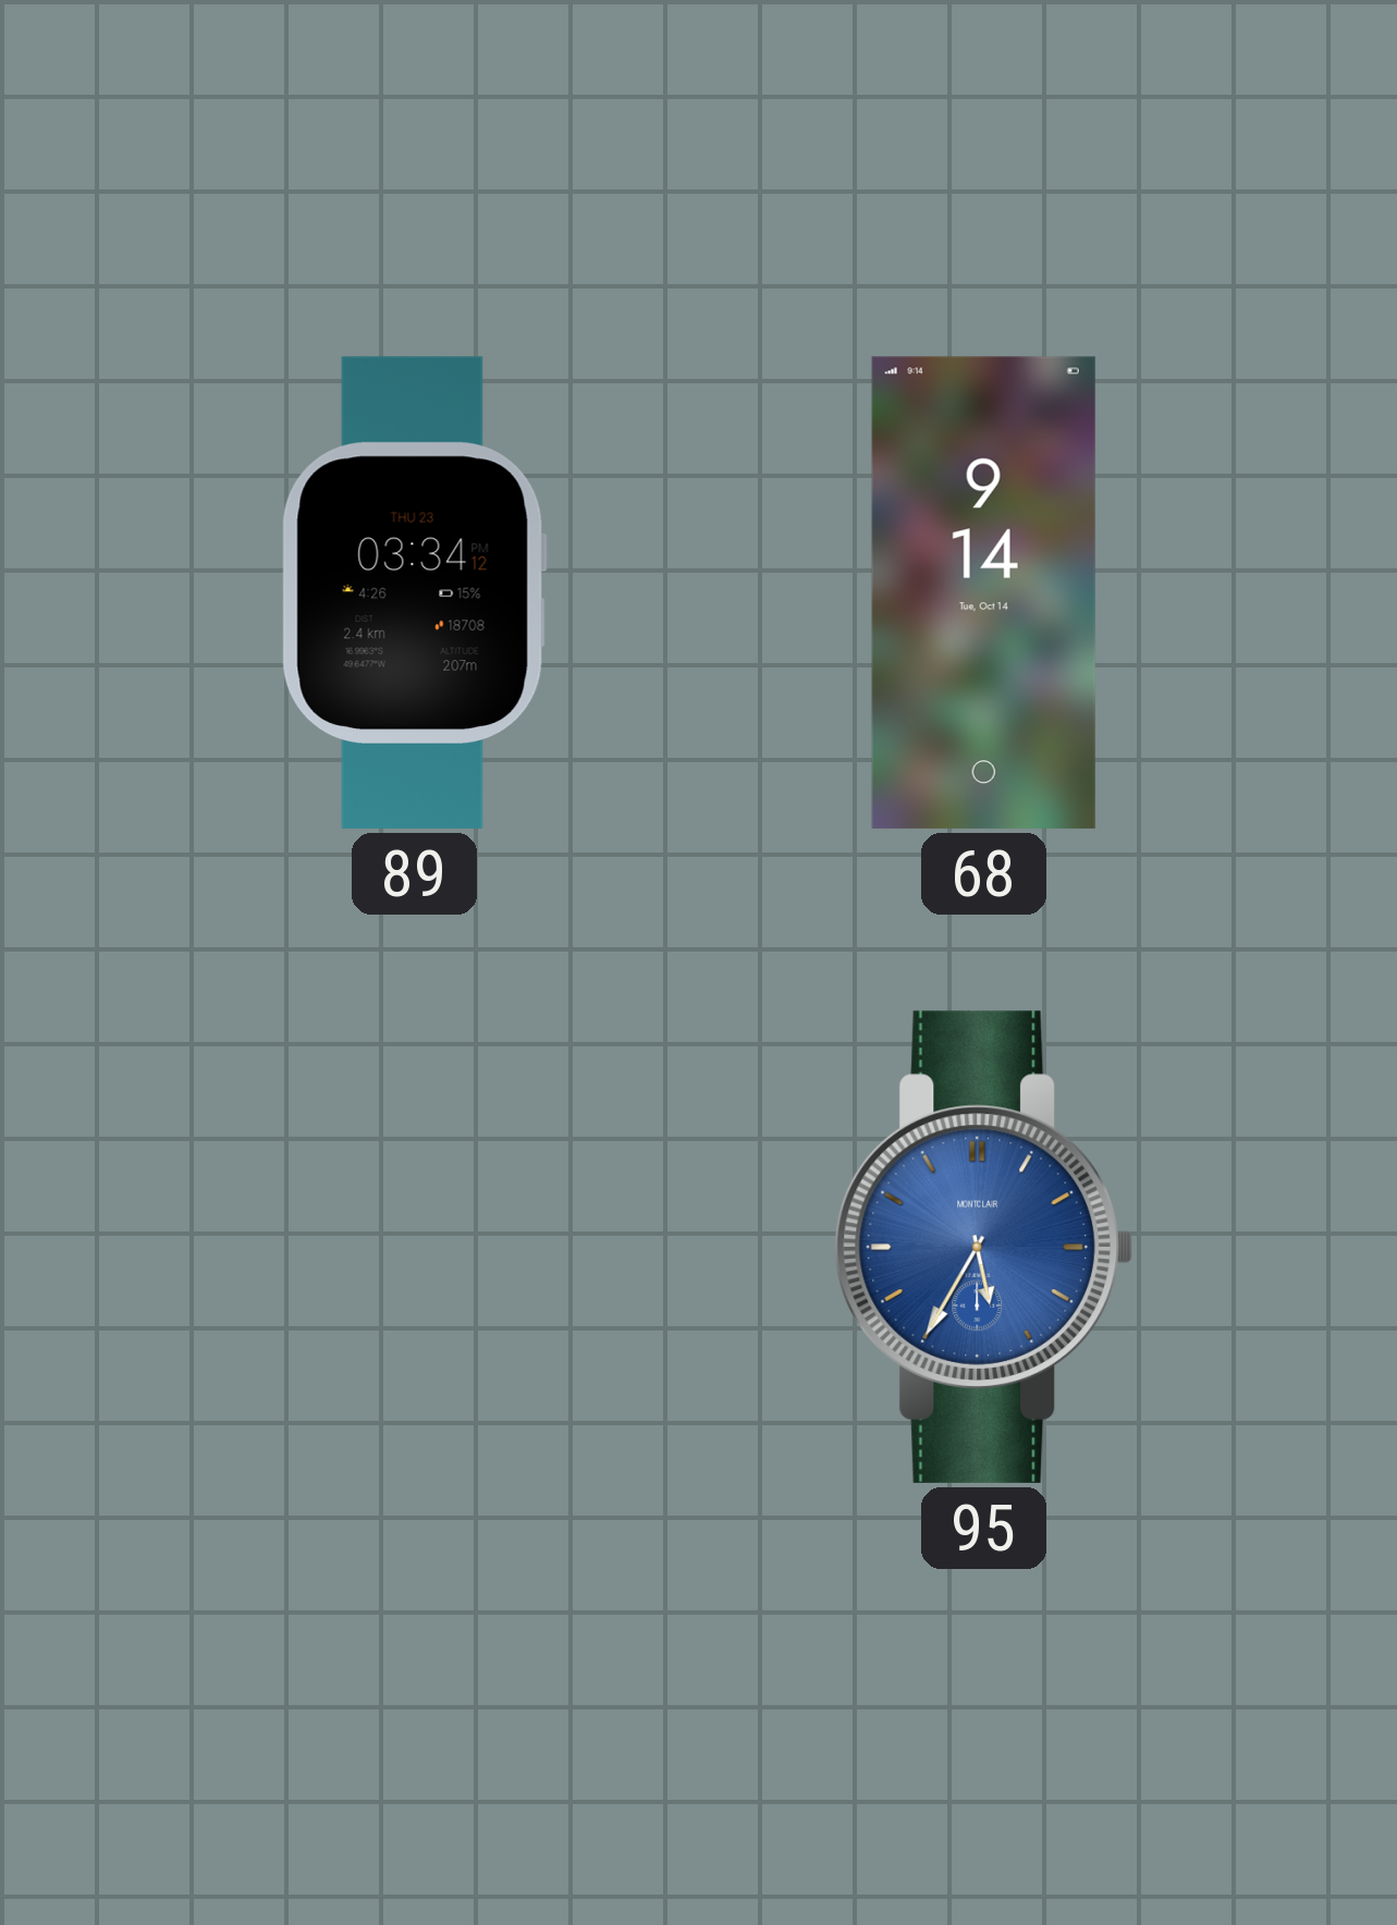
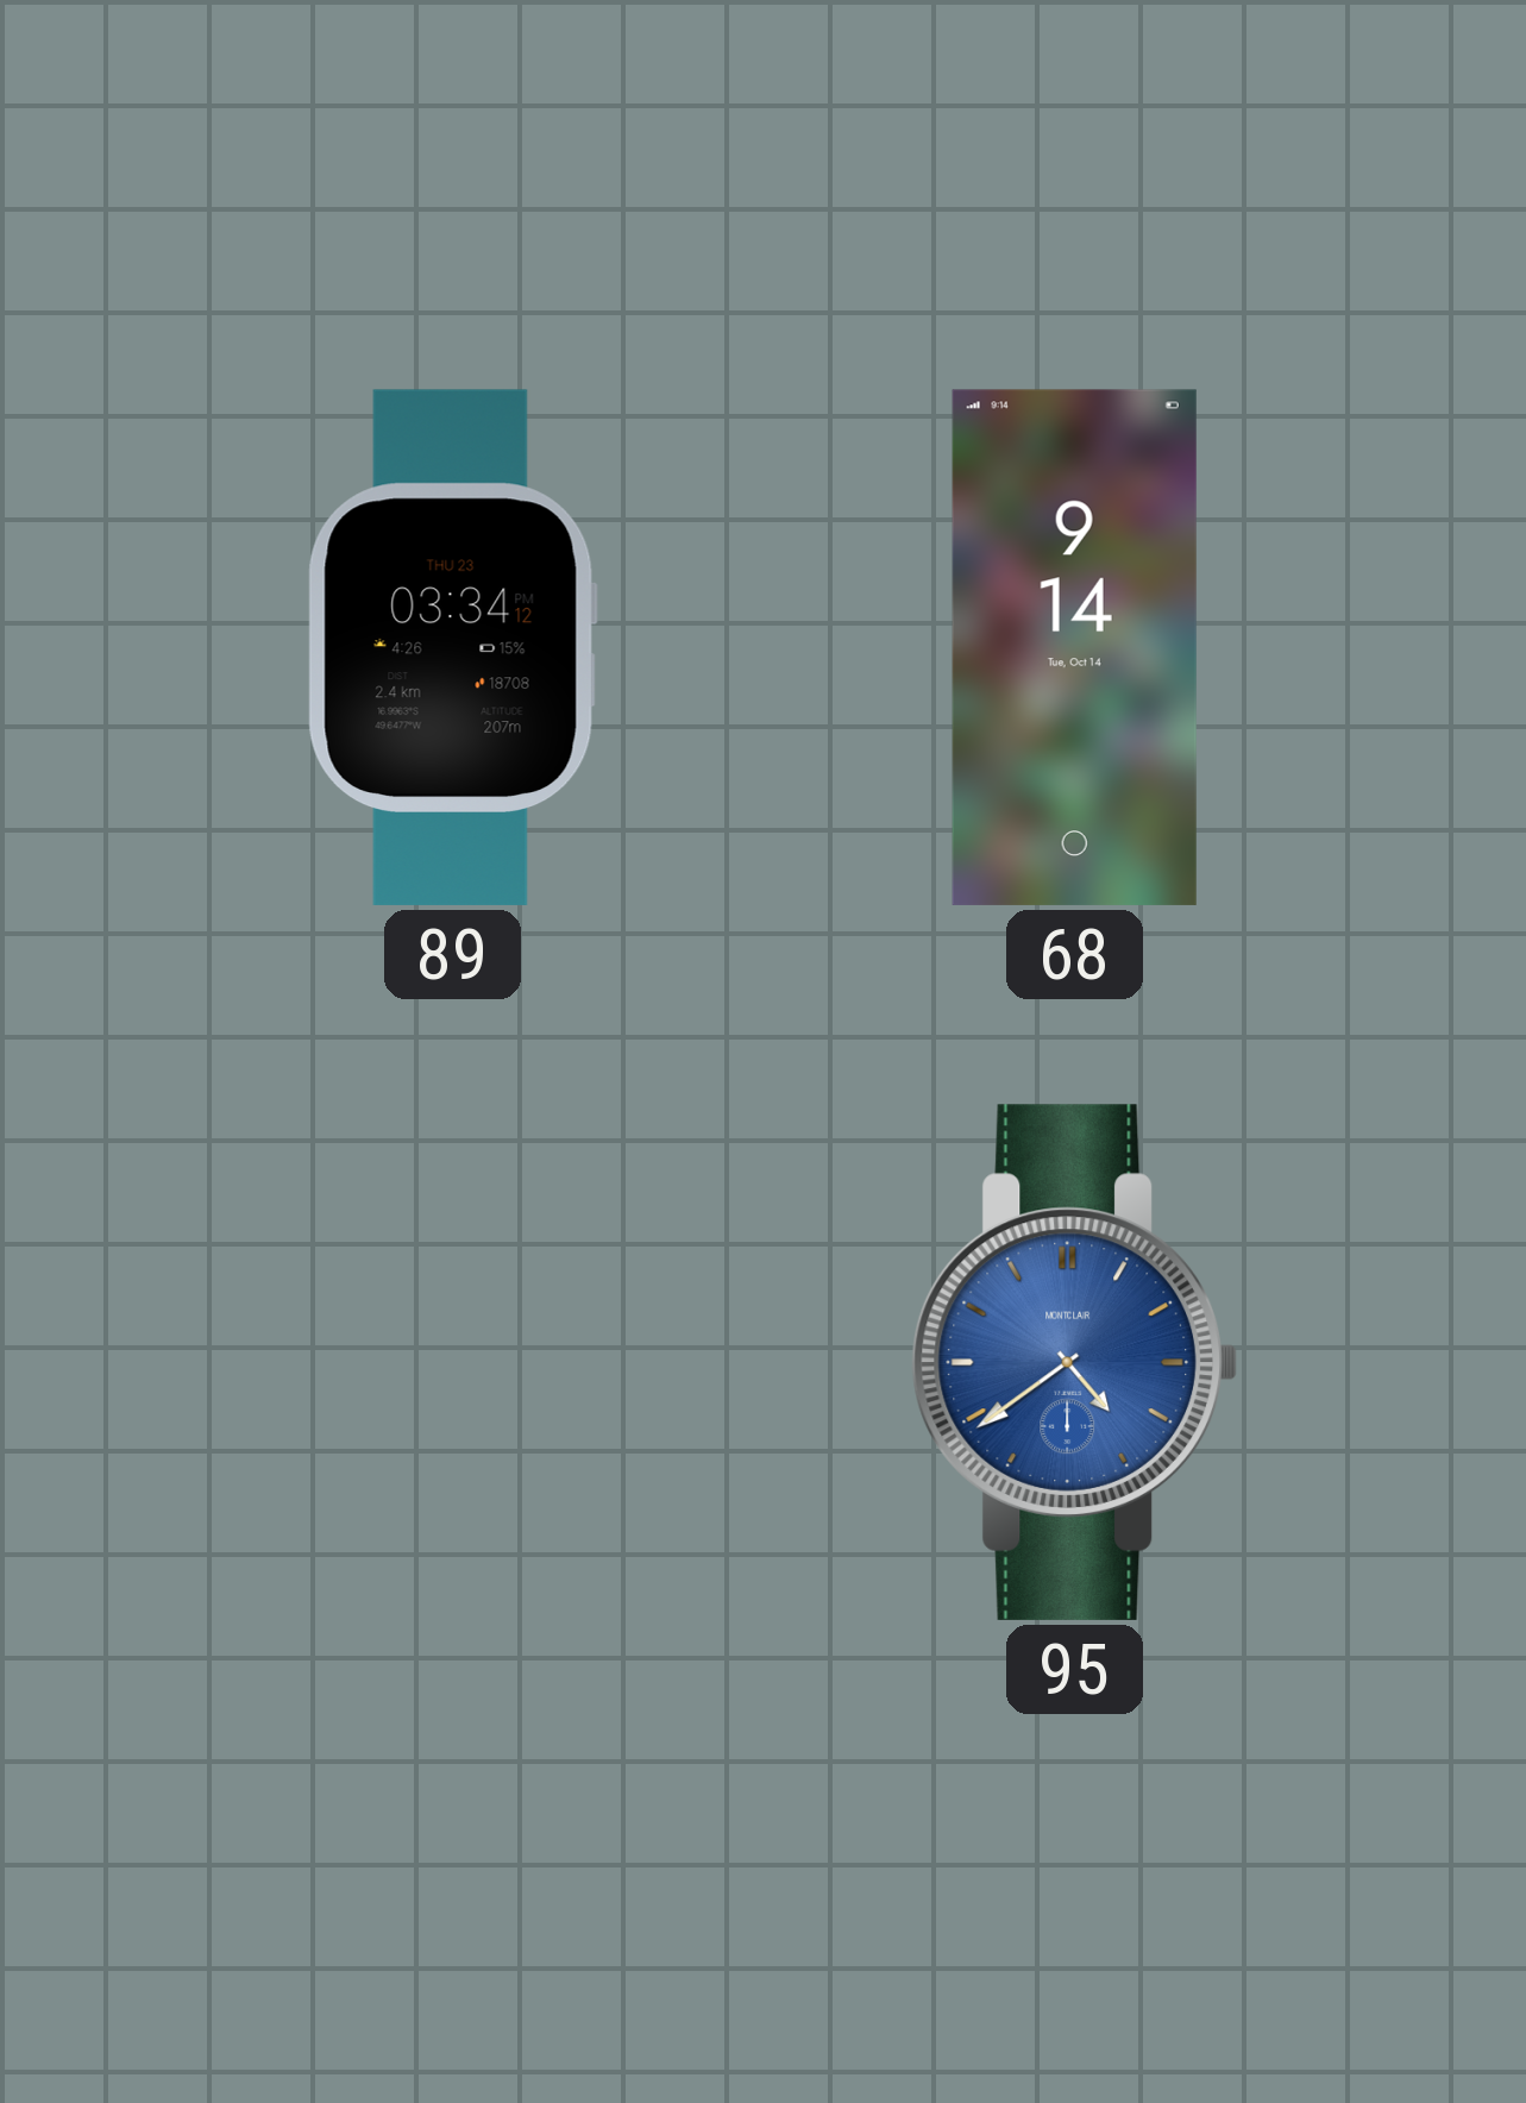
95: 5:35 -> 4:39
